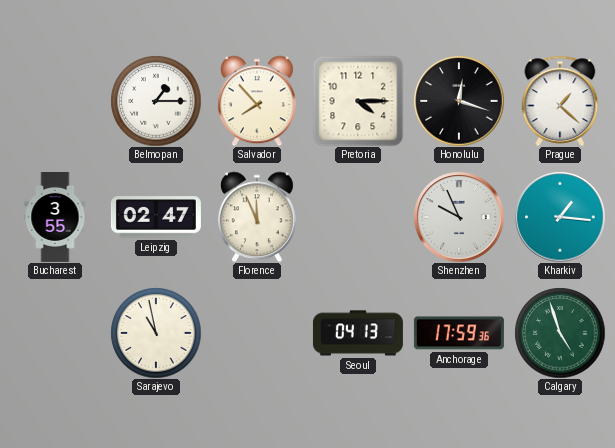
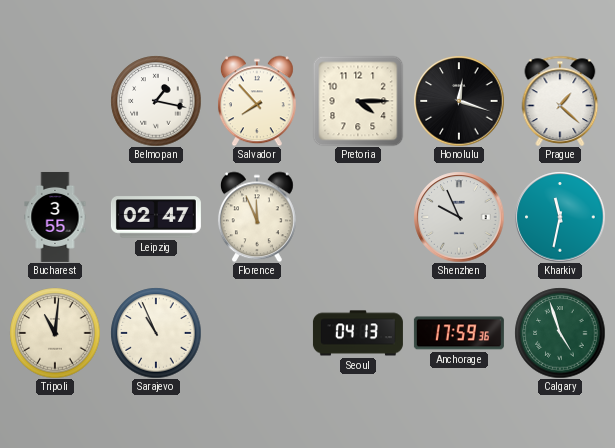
Belmopan: 1:15 -> 1:17
Kharkiv: 1:16 -> 11:32
Tripoli: none -> 11:01
Sarajevo: 10:58 -> 10:56
